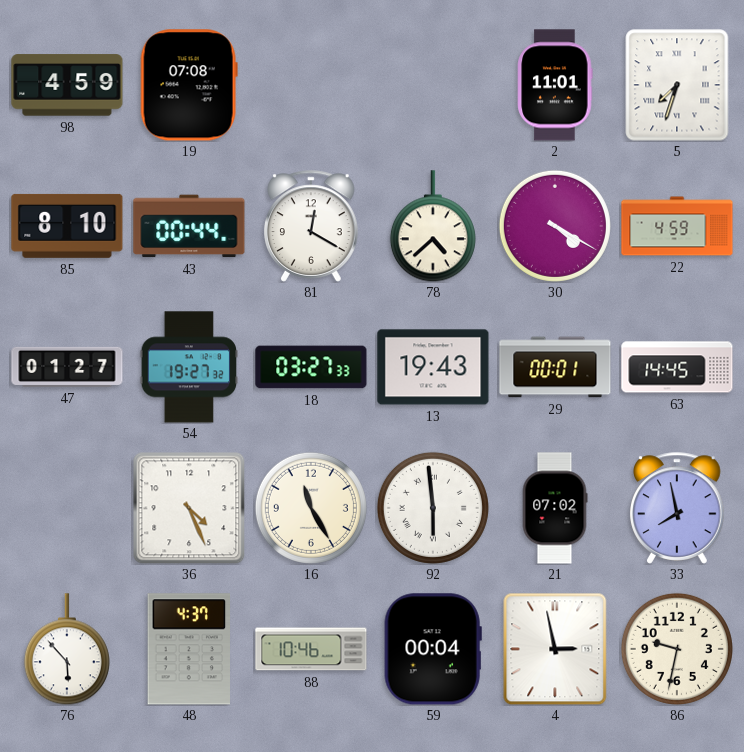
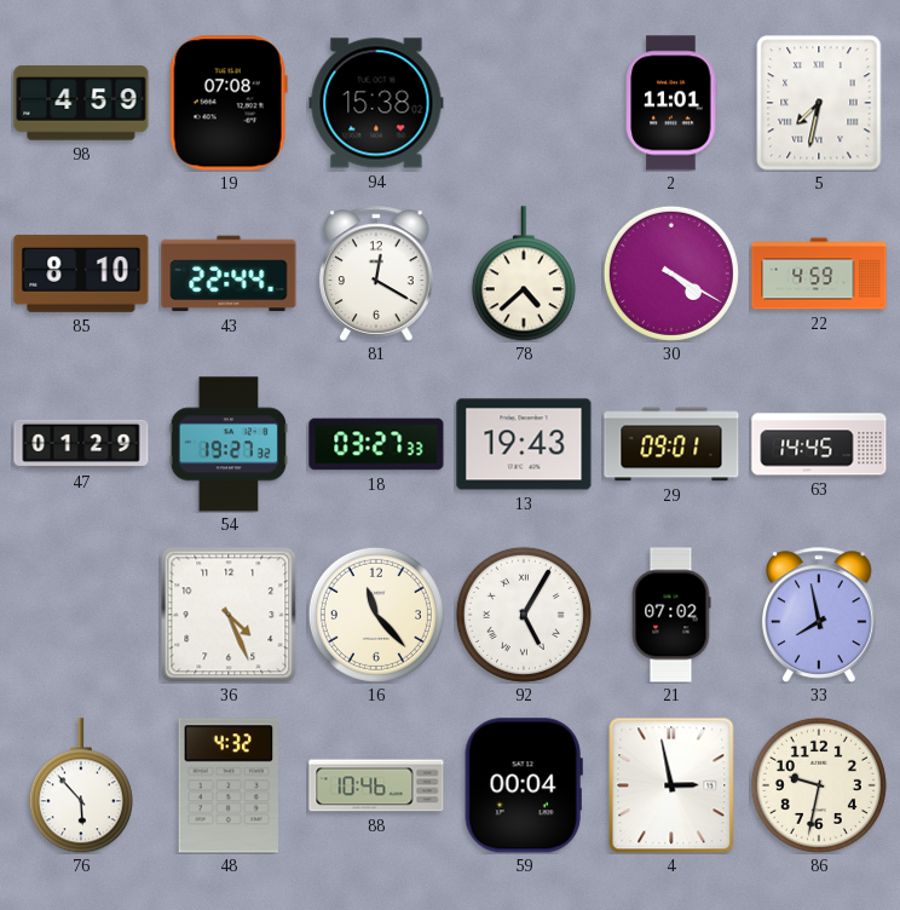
94: none -> 15:38
5: 7:33 -> 7:32
43: 00:44 -> 22:44
47: 01:27 -> 01:29
29: 00:01 -> 09:01
16: 11:25 -> 11:23
92: 5:59 -> 5:05
48: 4:37 -> 4:32
